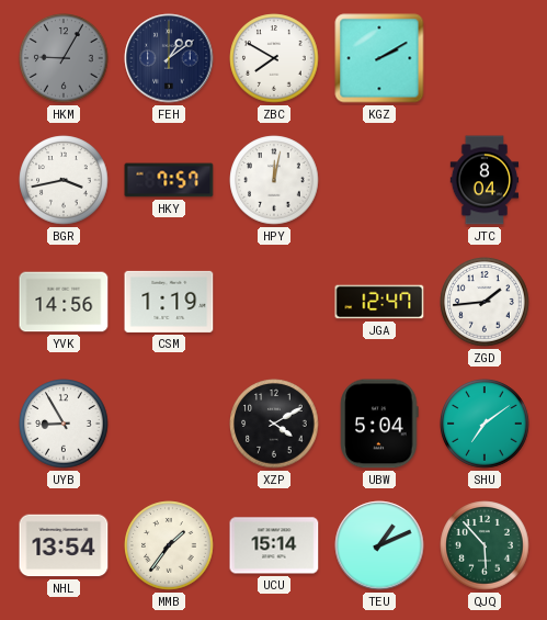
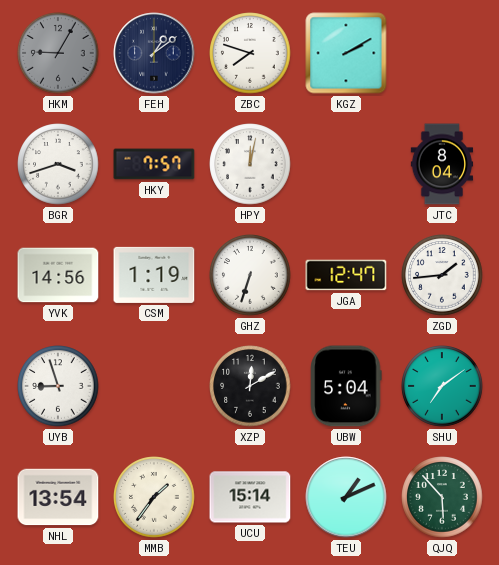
ZBC: 7:50 -> 7:48
BGR: 3:43 -> 3:42
GHZ: none -> 6:33
UYB: 8:55 -> 8:57
XZP: 4:10 -> 12:10
